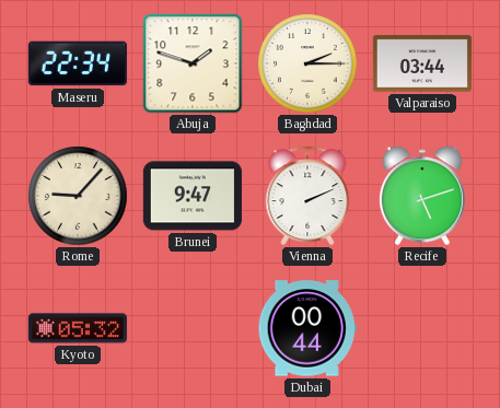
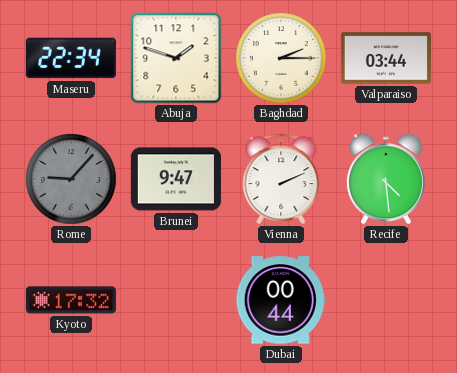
Rome dial: cream -> grey
Recife: 5:12 -> 4:29
Kyoto: 05:32 -> 17:32
